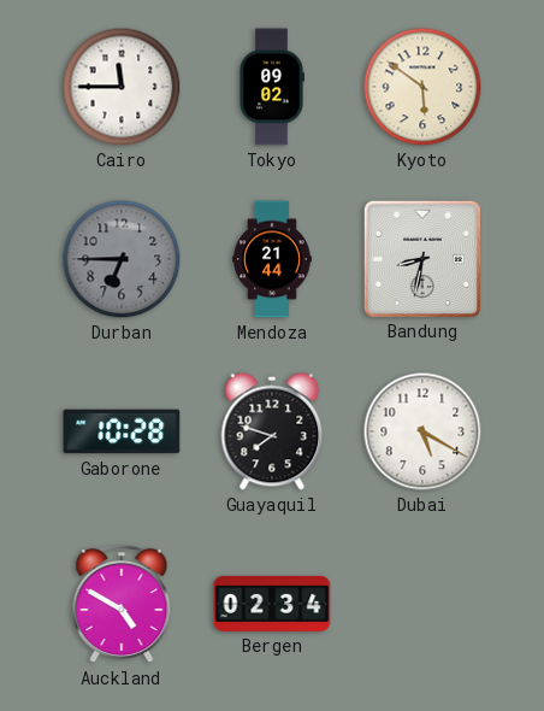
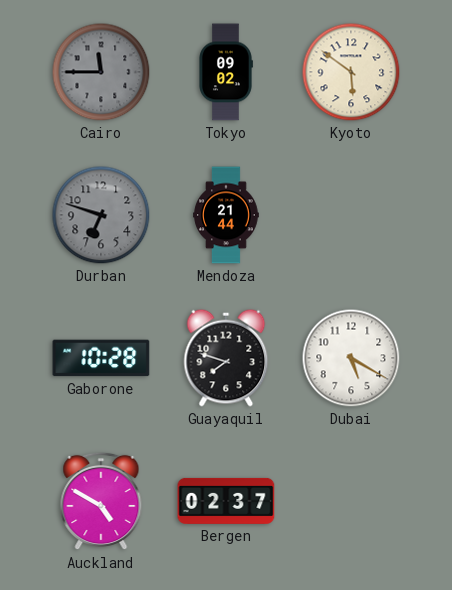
Cairo dial: white -> grey
Durban: 6:45 -> 6:48
Bandung: 8:32 -> none
Bergen: 02:34 -> 02:37
